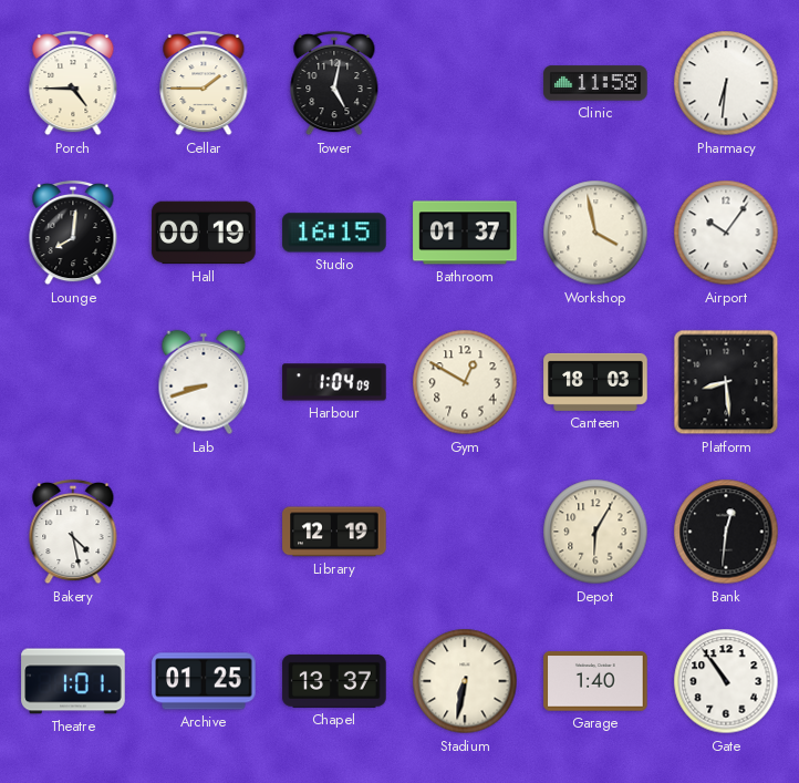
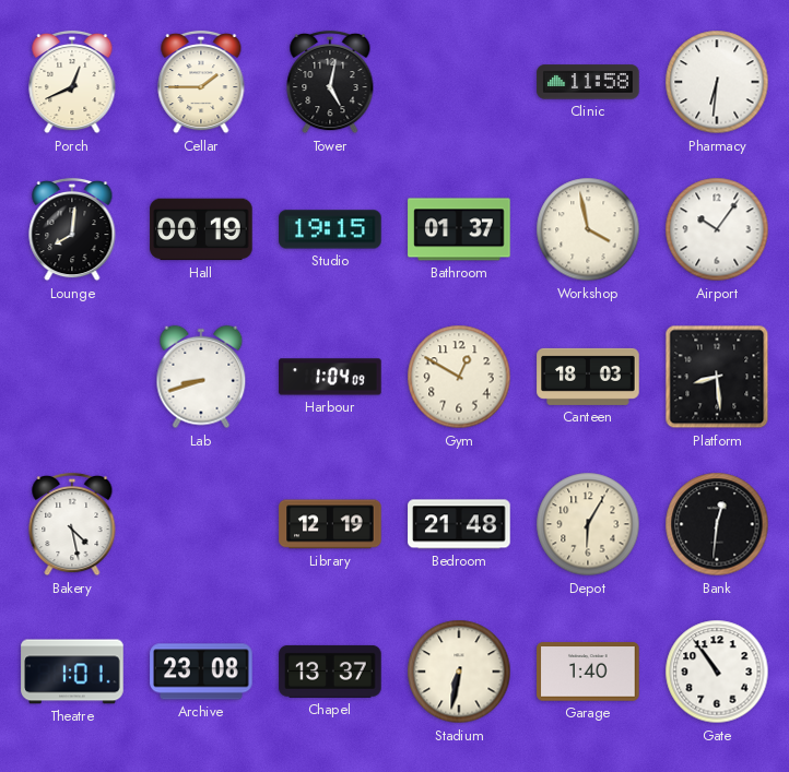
Porch: 4:45 -> 12:41
Studio: 16:15 -> 19:15
Bedroom: none -> 21:48
Archive: 01:25 -> 23:08
